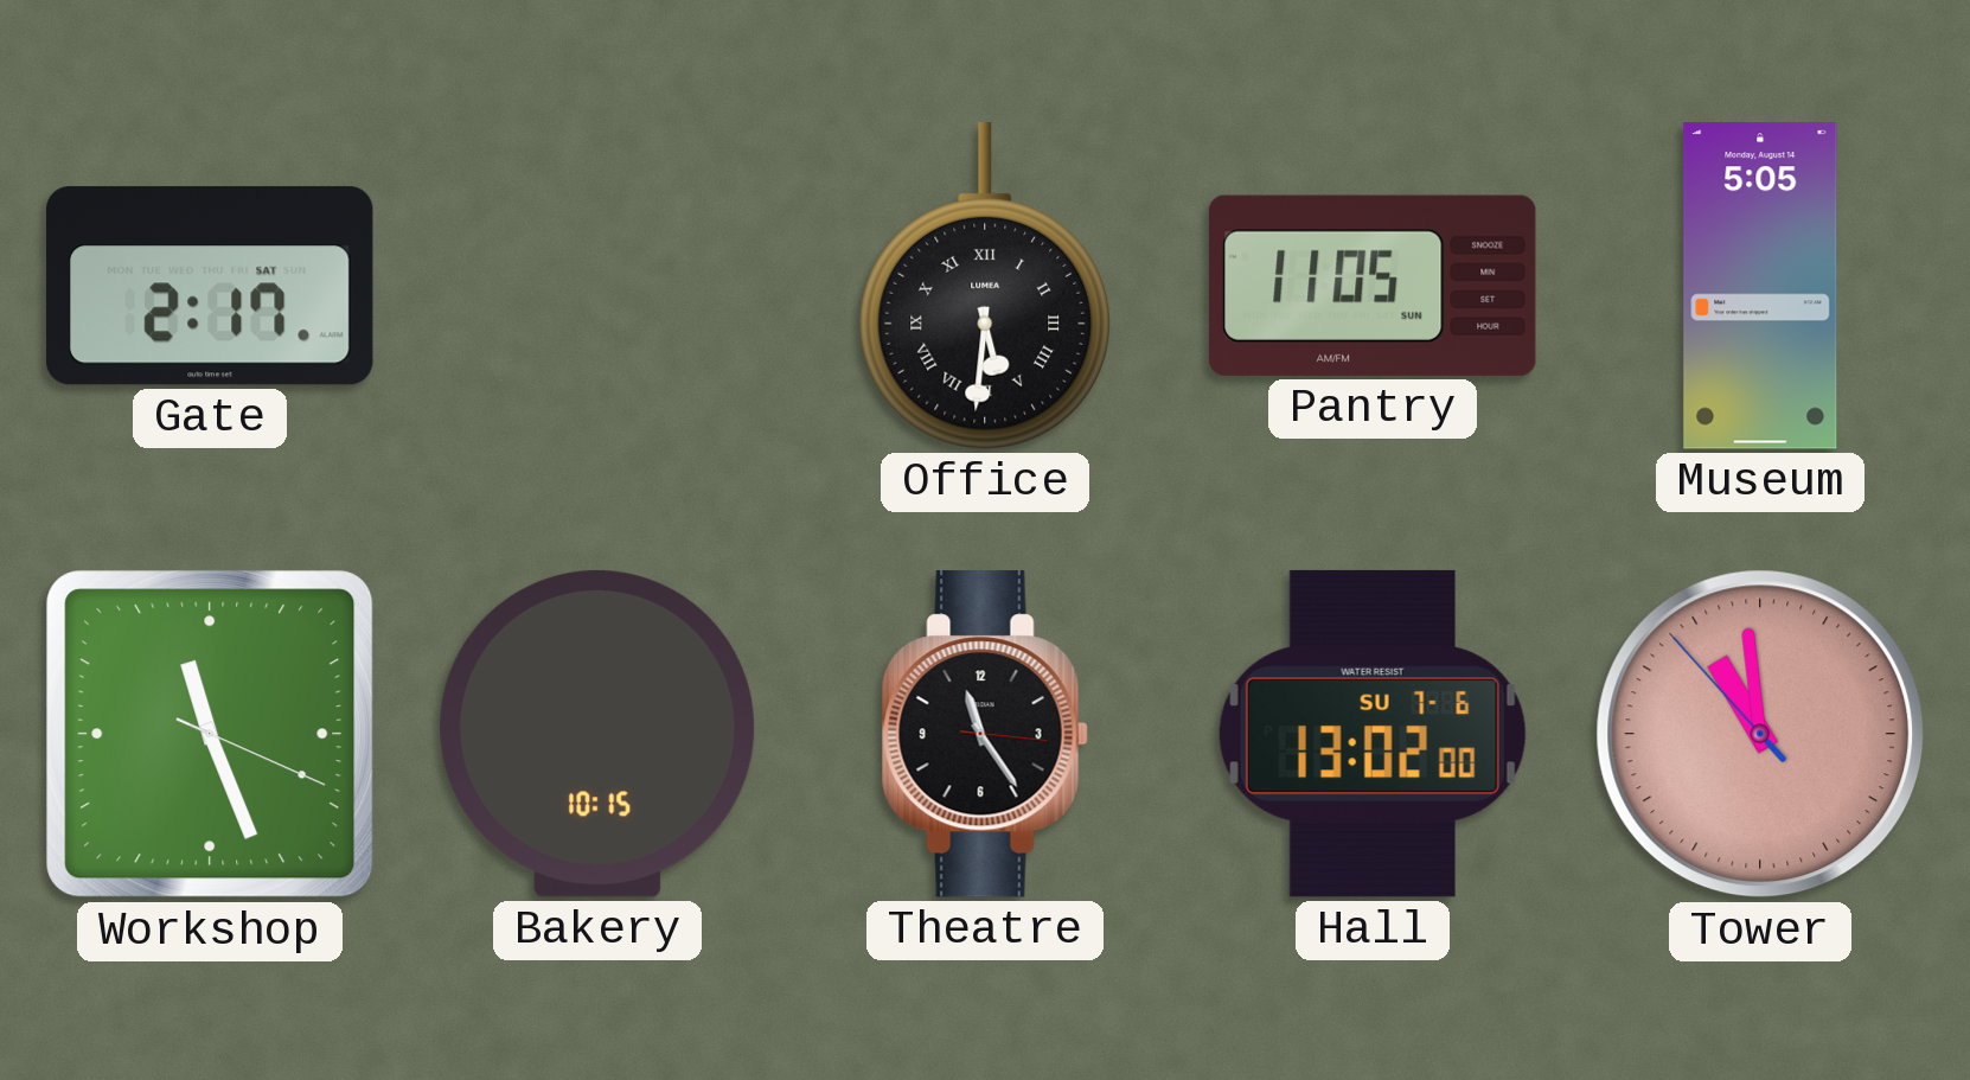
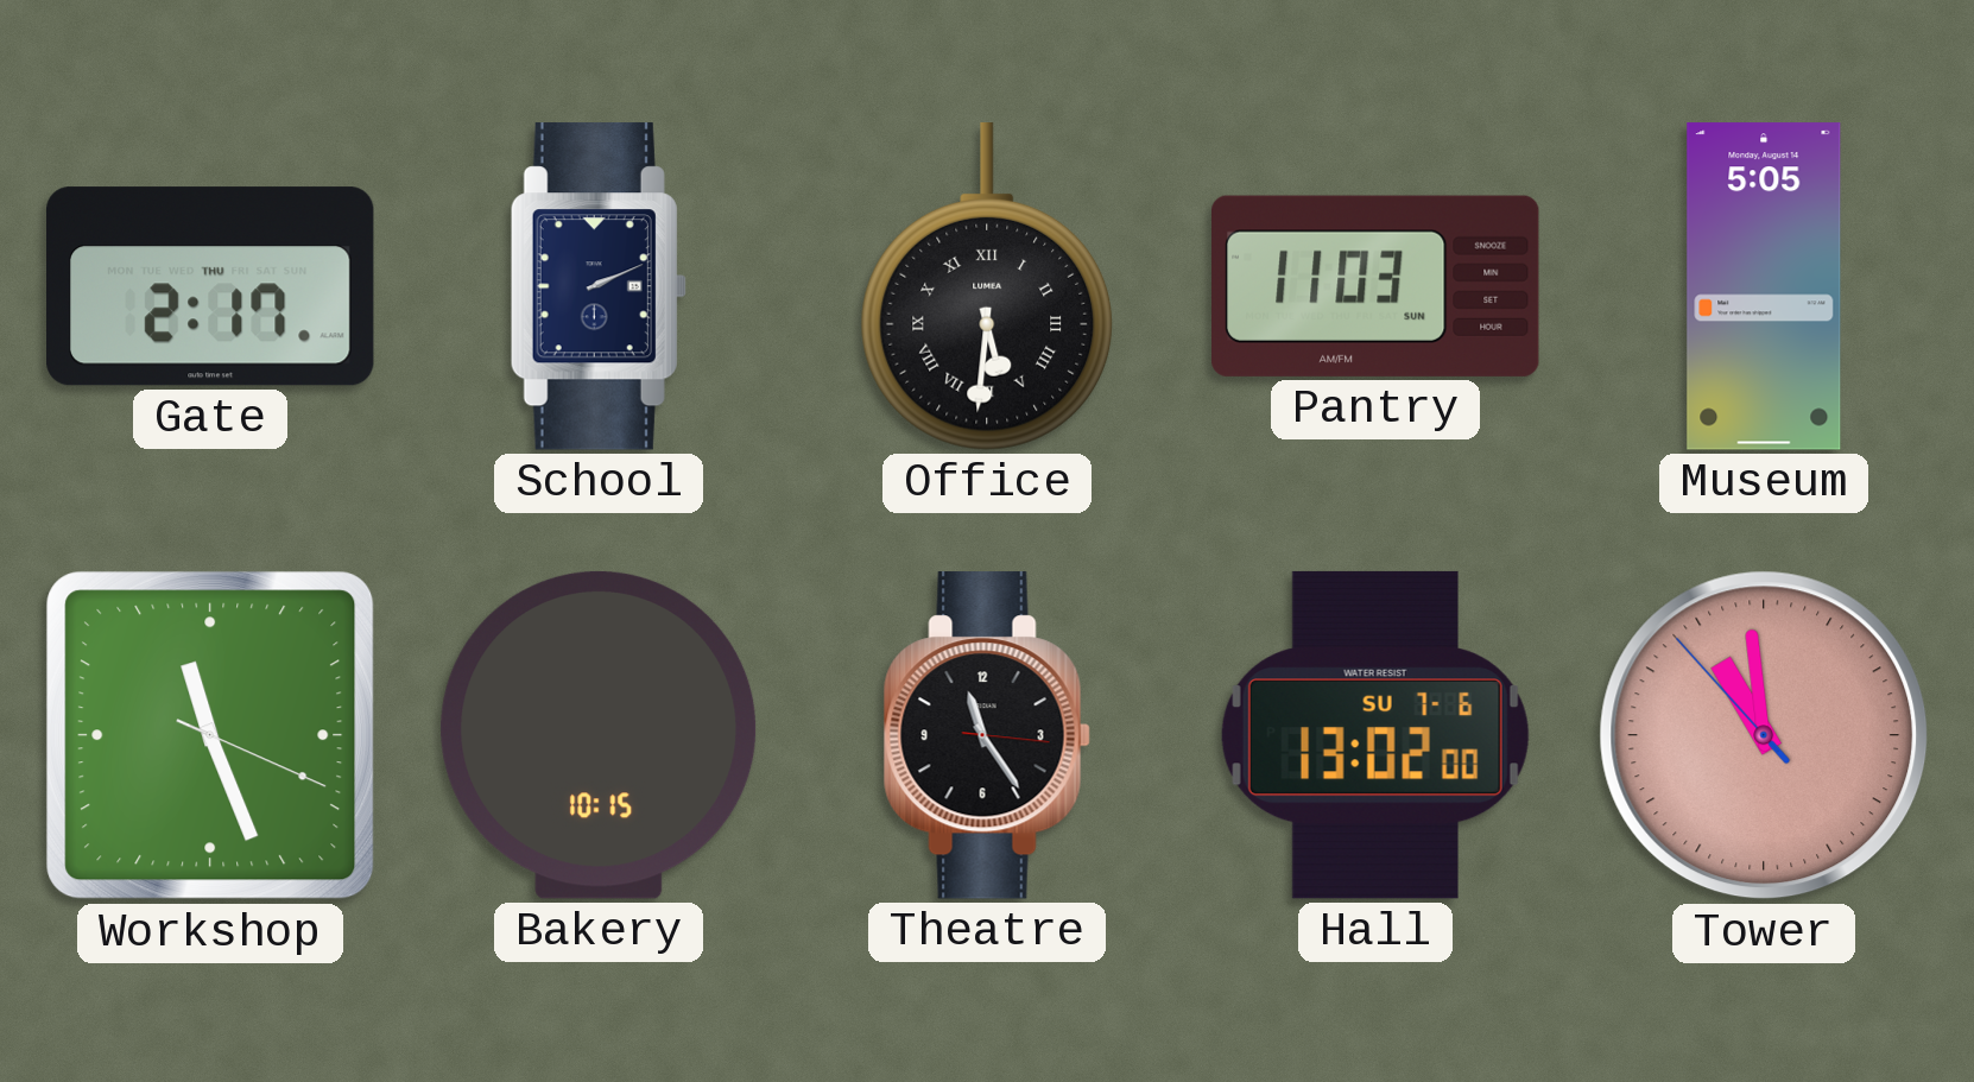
Gate date: SAT -> THU
School: none -> 2:11
Pantry: 11:05 -> 11:03
